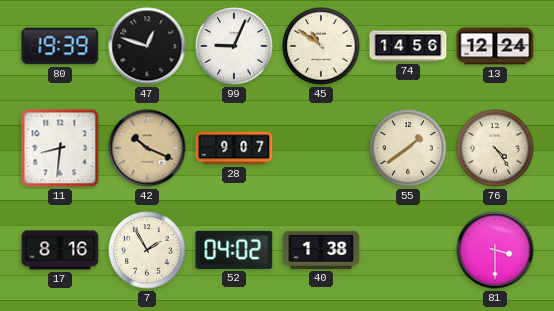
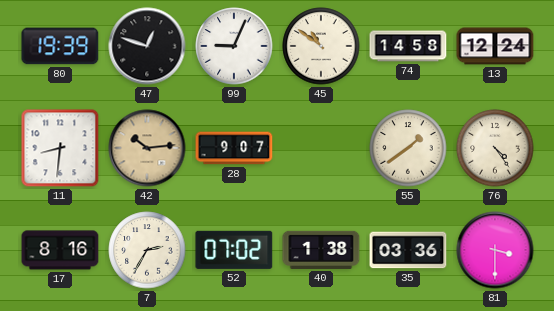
74: 14:56 -> 14:58
42: 10:19 -> 10:14
7: 1:55 -> 2:35
52: 04:02 -> 07:02
35: none -> 03:36
